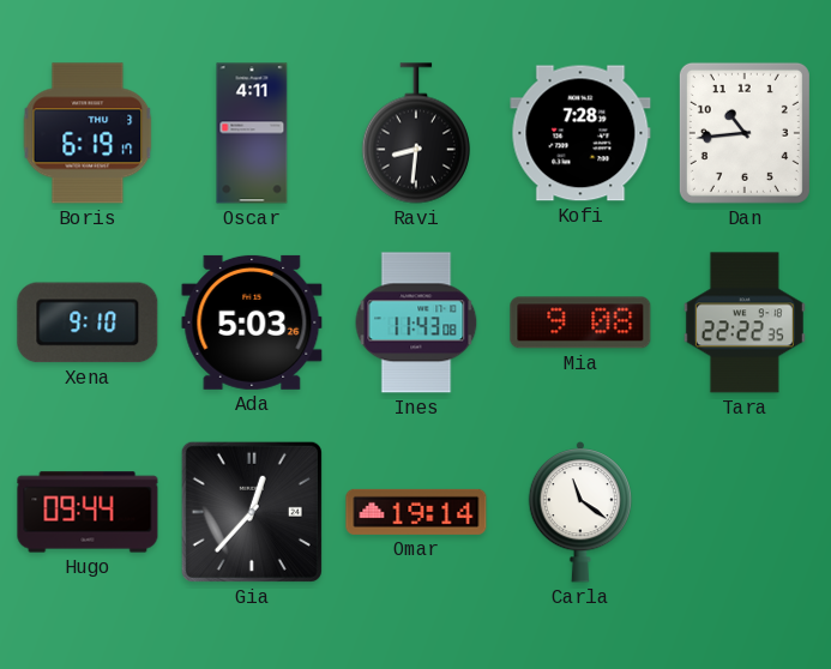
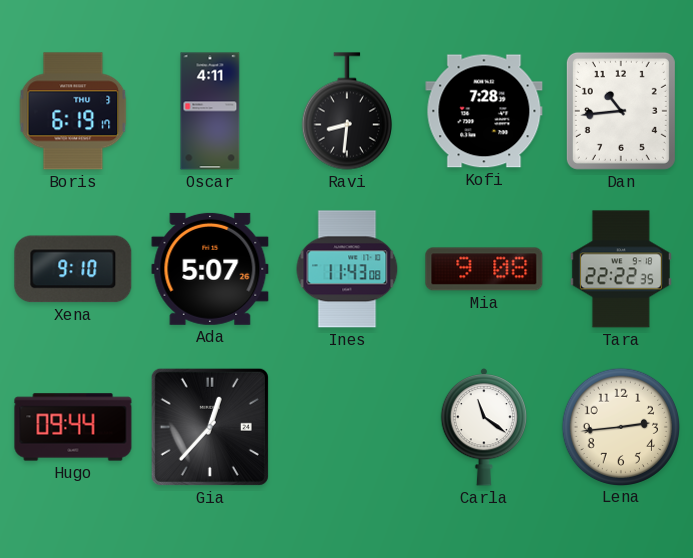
Ada: 5:03 -> 5:07
Omar: 19:14 -> none
Lena: none -> 2:44
